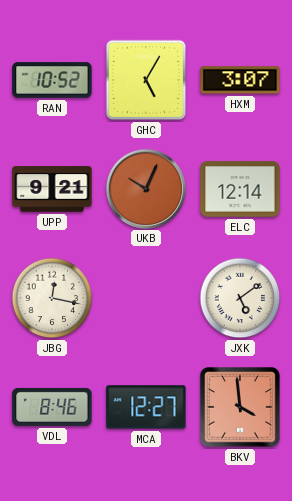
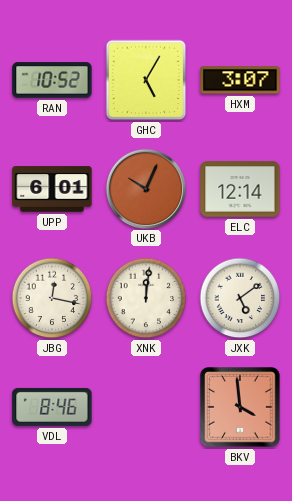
UPP: 9:21 -> 6:01
XNK: none -> 12:01
MCA: 12:27 -> none
